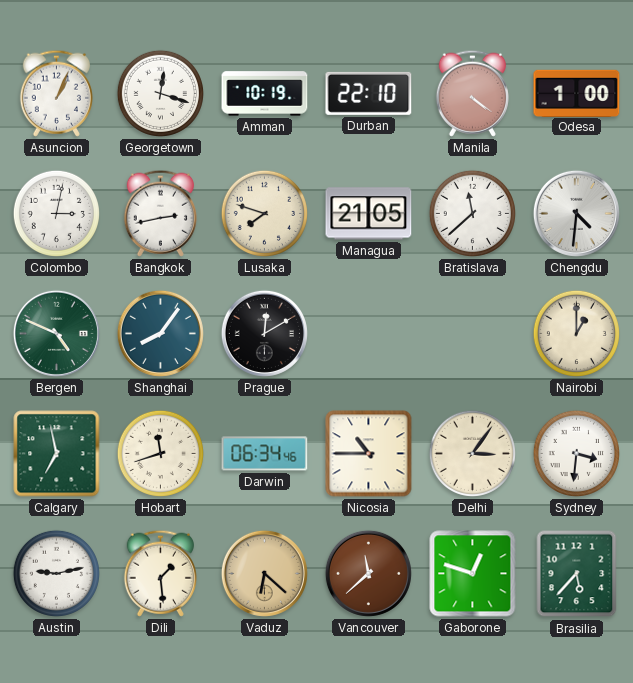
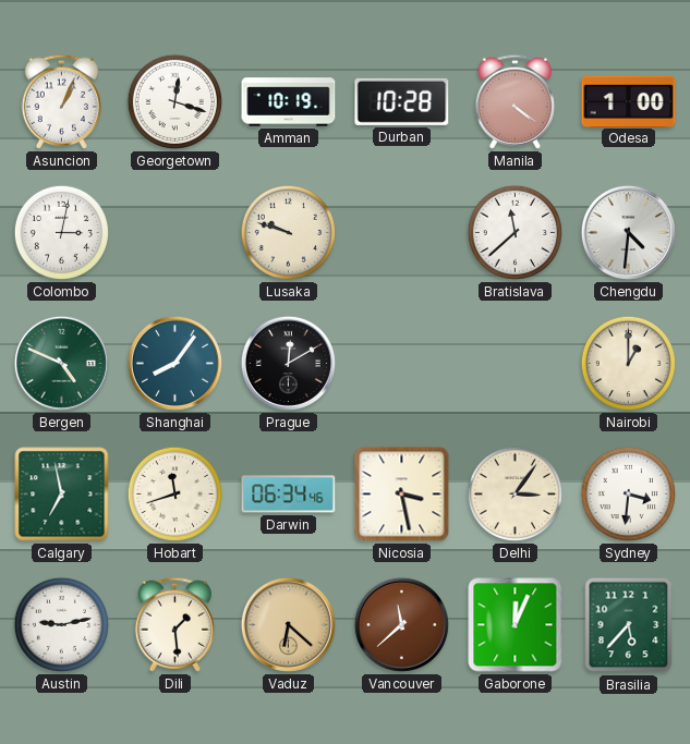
Durban: 22:10 -> 10:28
Bangkok: 2:43 -> none
Lusaka: 7:48 -> 9:48
Managua: 21:05 -> none
Nicosia: 10:45 -> 3:28
Gaborone: 12:48 -> 12:04
